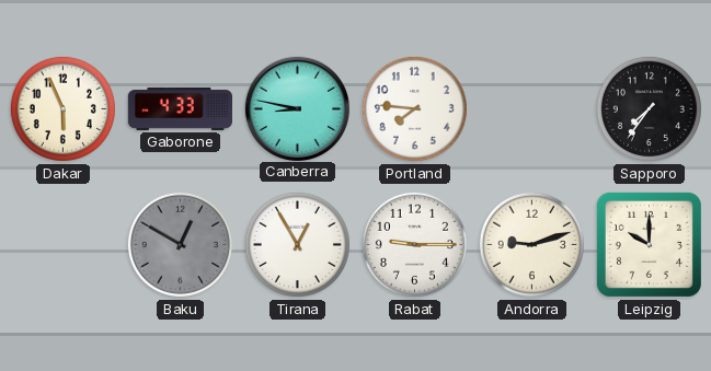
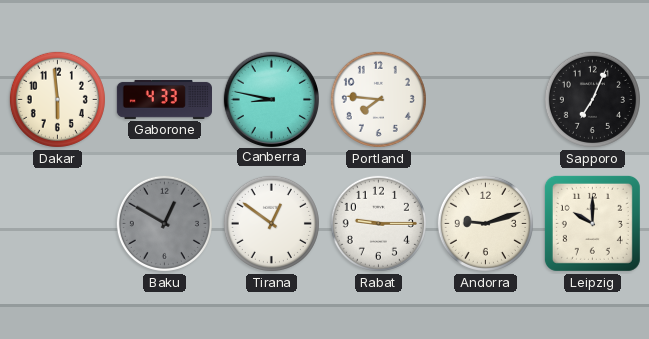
Dakar: 5:56 -> 5:59
Sapporo: 7:36 -> 7:04
Tirana: 12:55 -> 12:51
